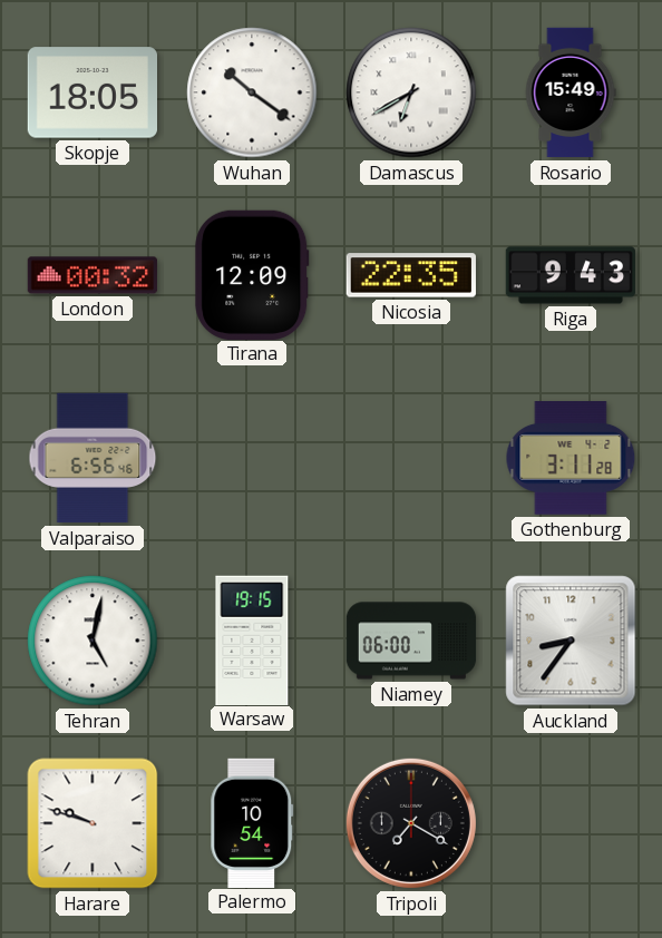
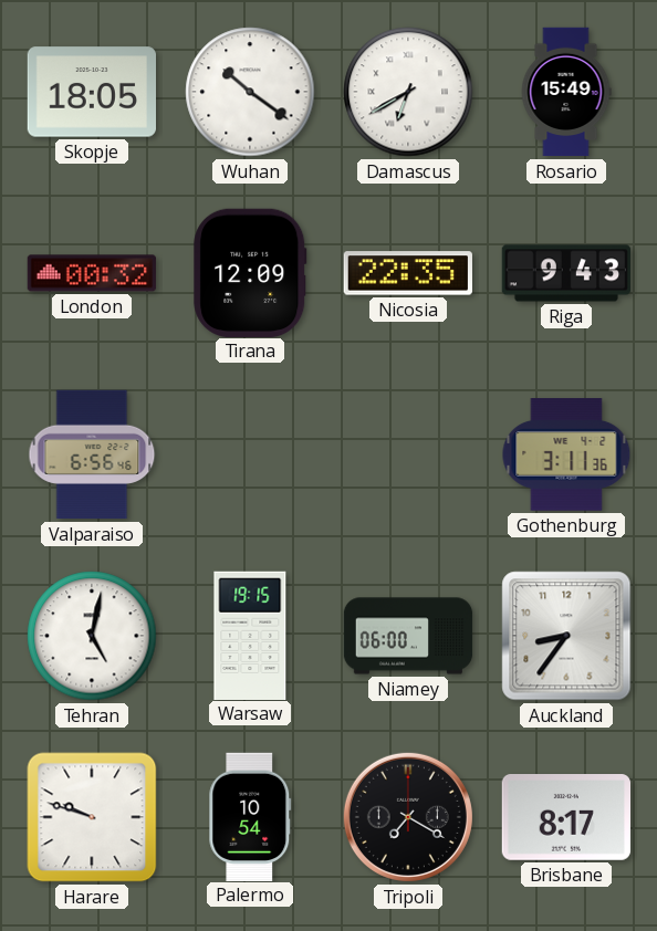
Gothenburg: 3:11:28 -> 3:11:36
Brisbane: none -> 8:17
